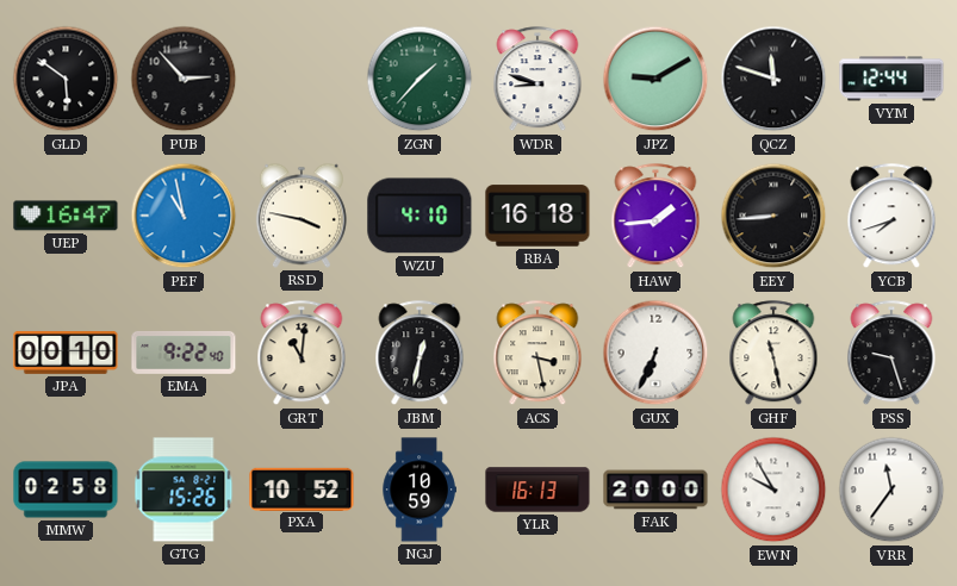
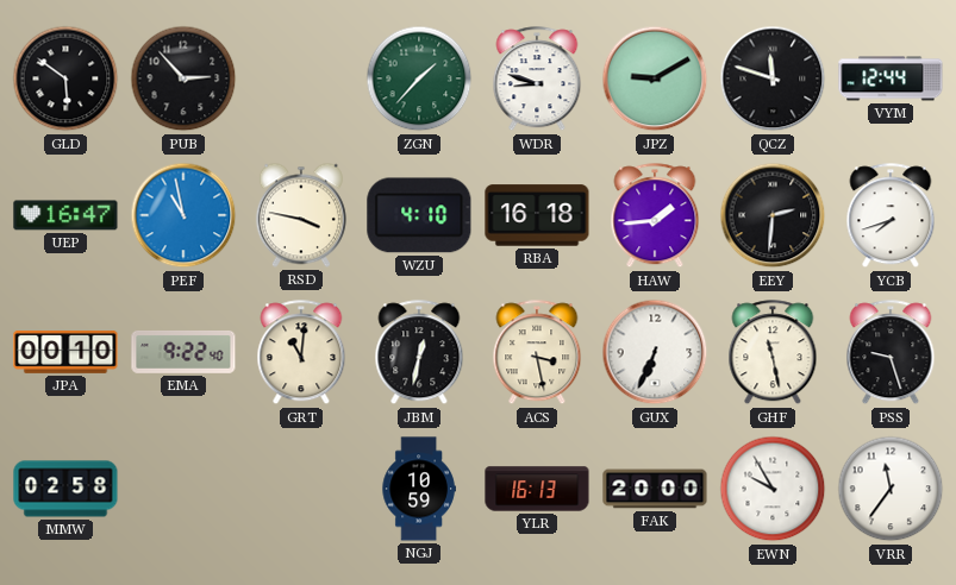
EEY: 8:44 -> 2:31
GTG: 15:26 -> none
PXA: 10:52 -> none
